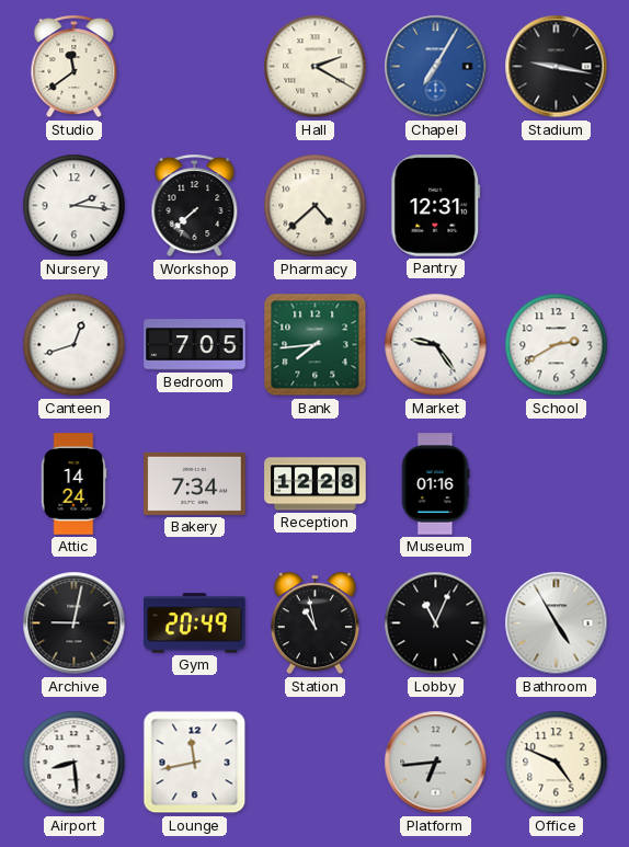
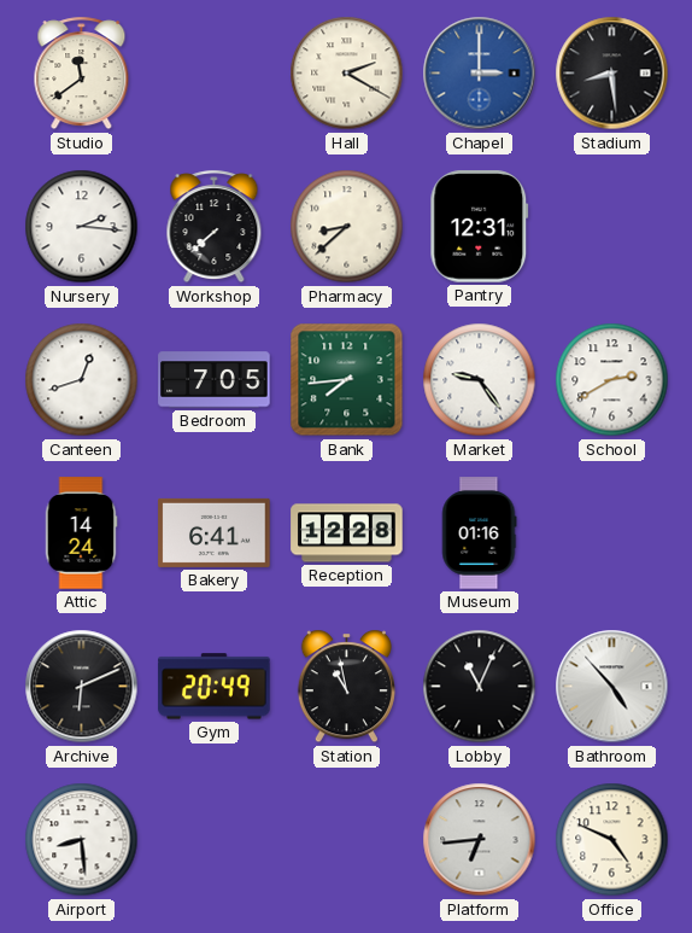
Chapel: 7:05 -> 3:00
Stadium: 9:17 -> 8:29
Pharmacy: 4:38 -> 8:38
Bakery: 7:34 -> 6:41
Archive: 9:02 -> 6:11
Bathroom: 4:55 -> 4:53
Lounge: 11:43 -> none
